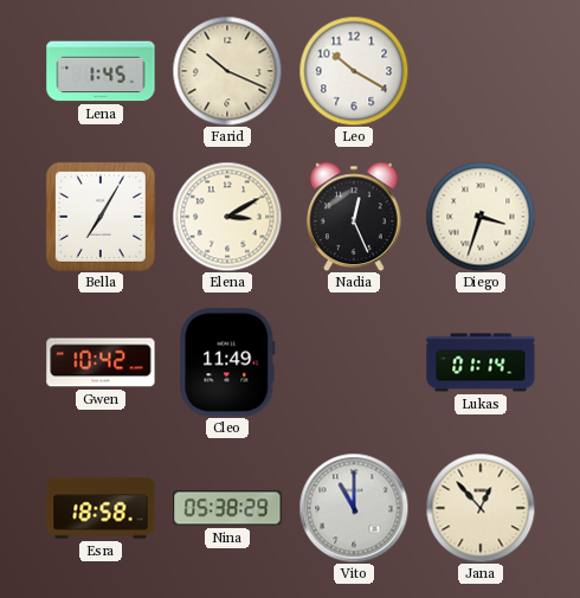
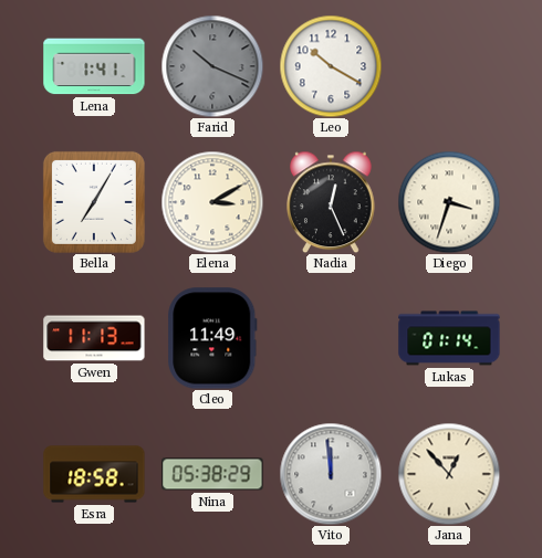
Lena: 1:45 -> 1:41
Farid dial: cream -> grey
Gwen: 10:42 -> 11:13
Vito: 11:00 -> 11:59
